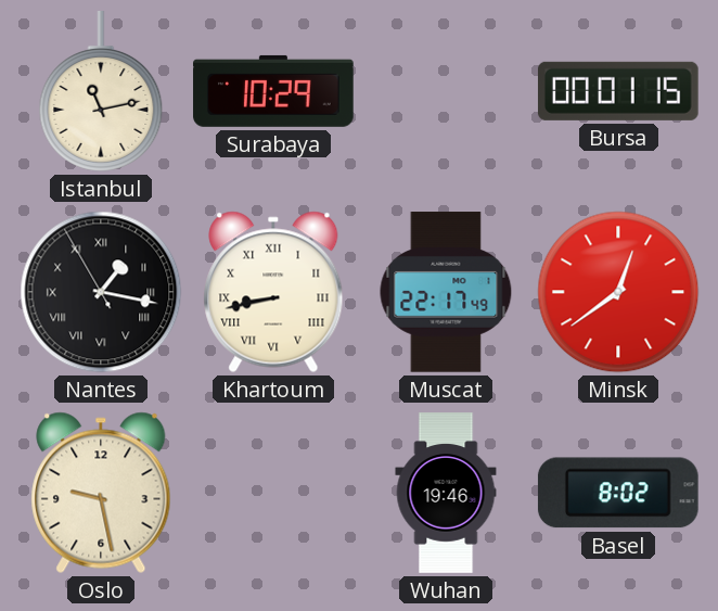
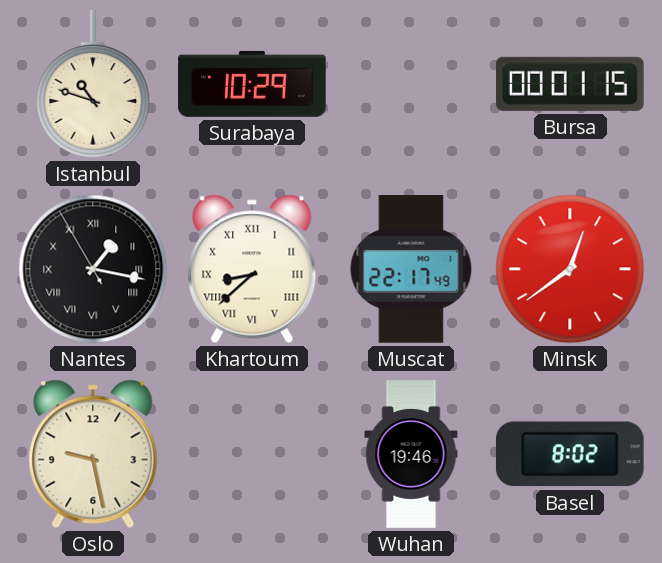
Istanbul: 11:13 -> 10:48
Khartoum: 8:43 -> 8:38
